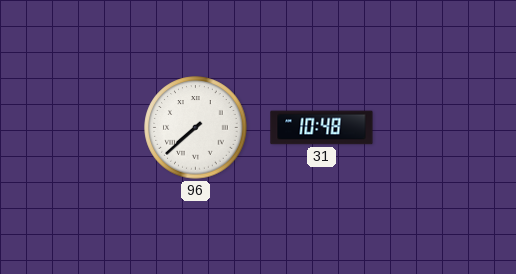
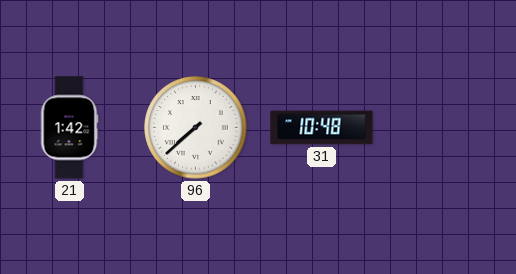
21: none -> 1:42
